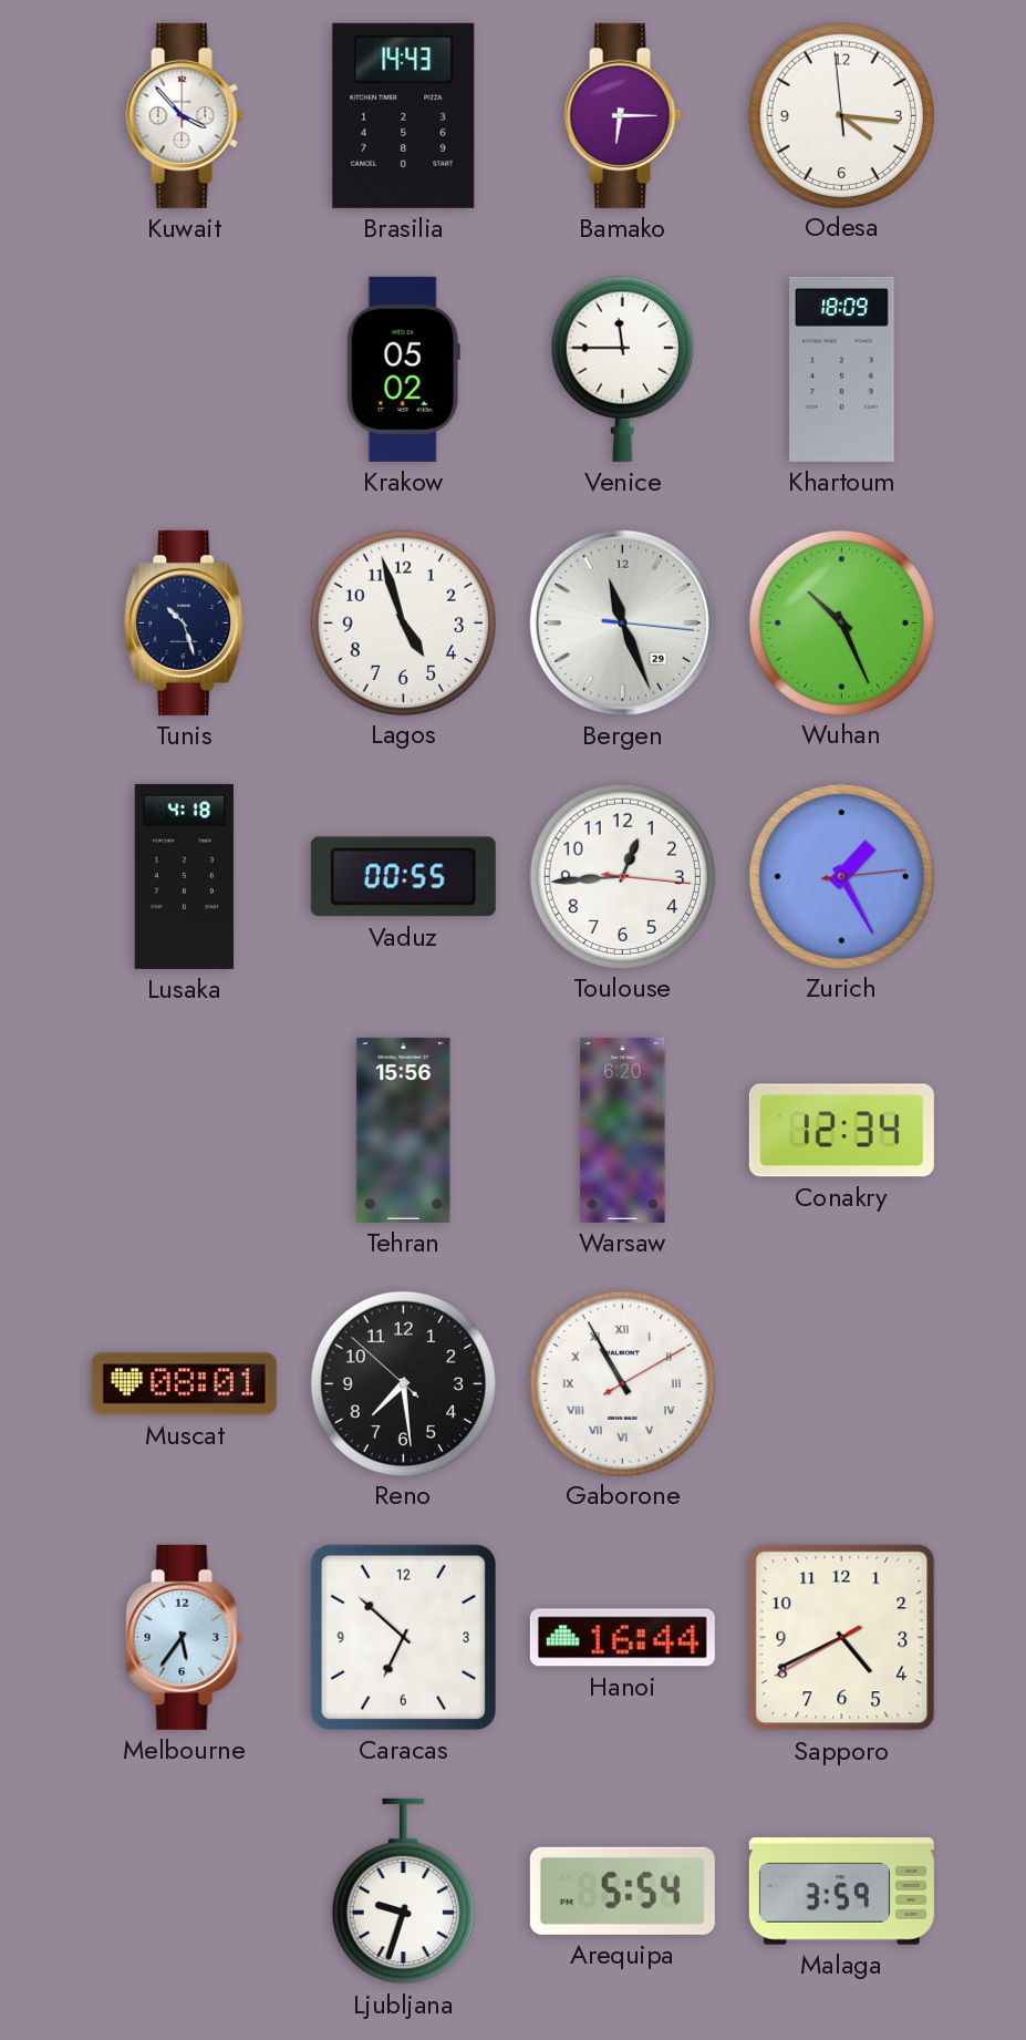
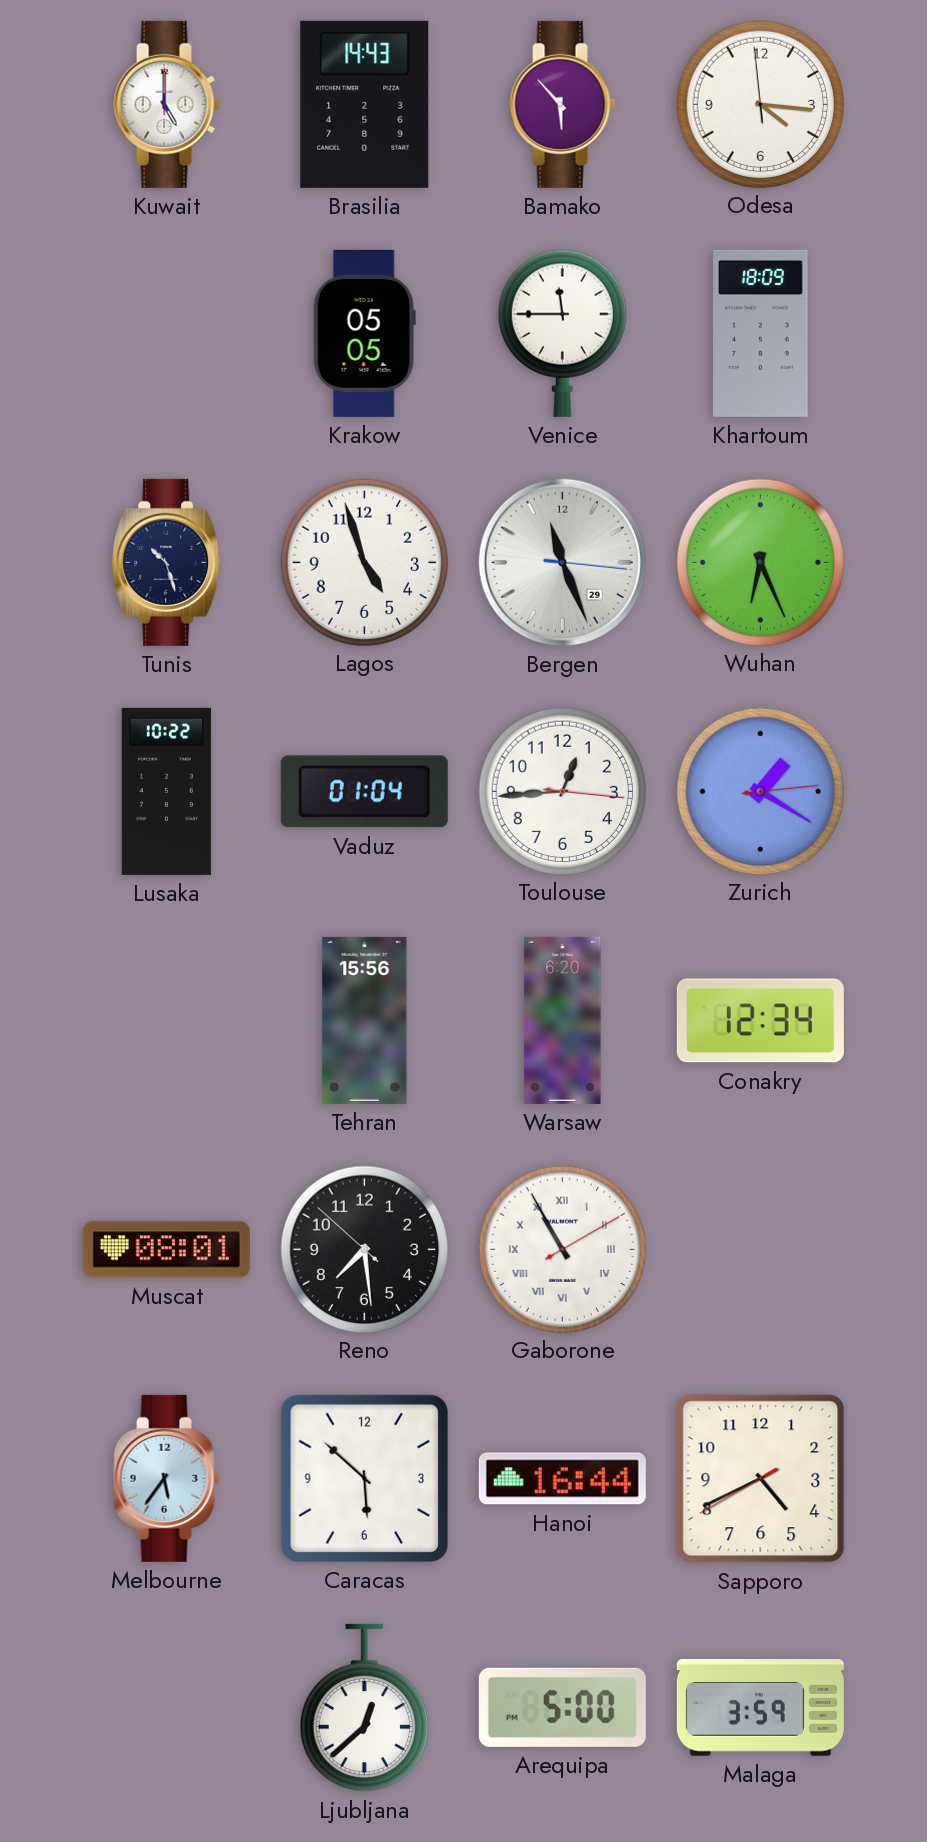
Kuwait: 3:53 -> 5:00
Bamako: 6:15 -> 5:53
Krakow: 05:02 -> 05:05
Wuhan: 10:26 -> 6:26
Lusaka: 4:18 -> 10:22
Vaduz: 00:55 -> 01:04
Zurich: 1:25 -> 1:20
Caracas: 6:52 -> 5:52
Ljubljana: 9:33 -> 12:38
Arequipa: 5:54 -> 5:00
